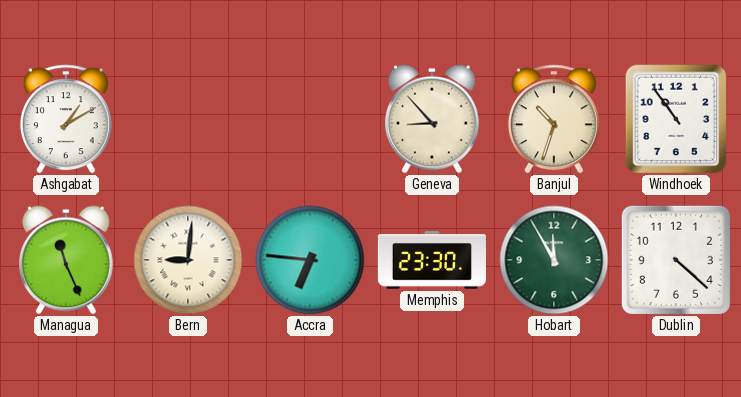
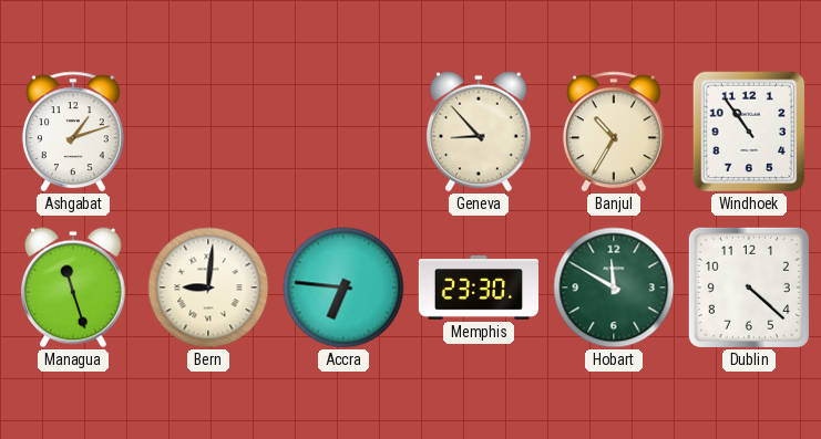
Ashgabat: 1:10 -> 1:12
Banjul: 10:33 -> 10:35
Managua: 11:26 -> 11:27
Hobart: 11:55 -> 11:50
